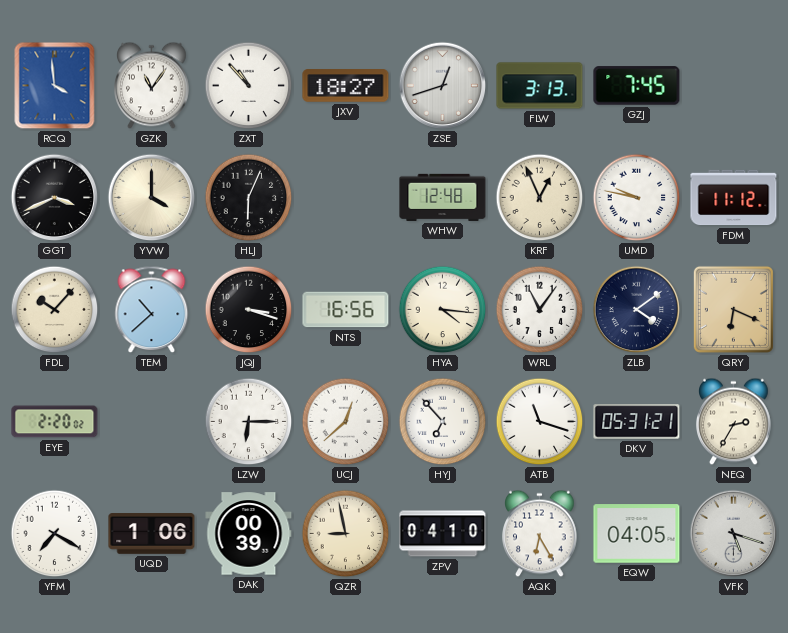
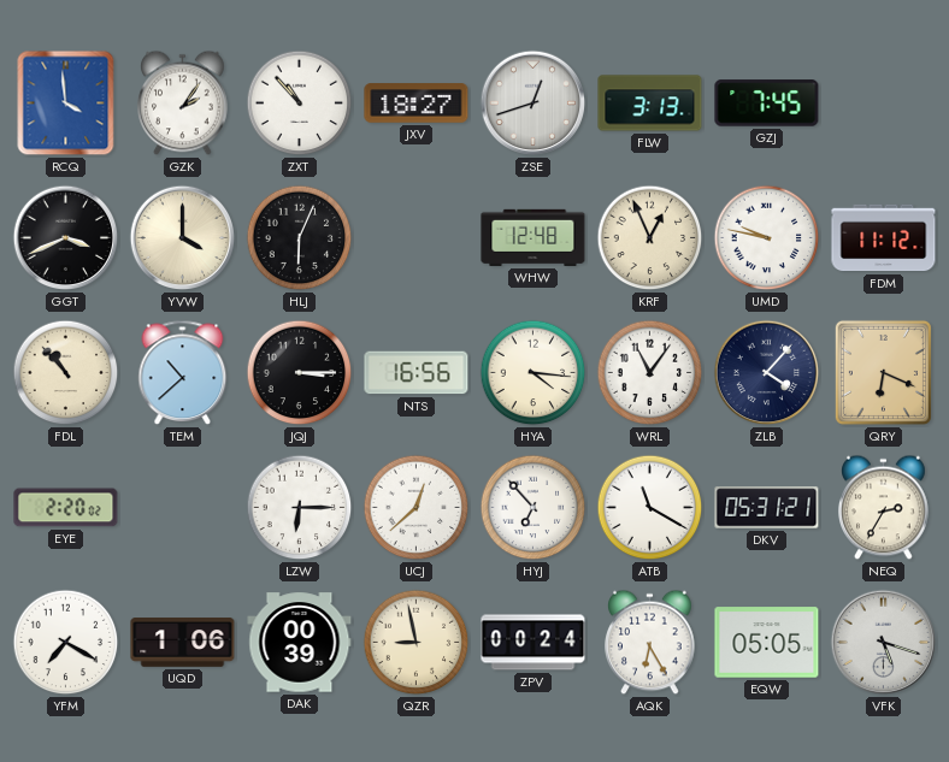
GZK: 11:06 -> 2:06
FDL: 10:07 -> 10:53
JQJ: 3:18 -> 3:15
ZLB: 4:09 -> 4:07
ATB: 11:18 -> 11:20
ZPV: 04:10 -> 00:24
EQW: 04:05 -> 05:05
